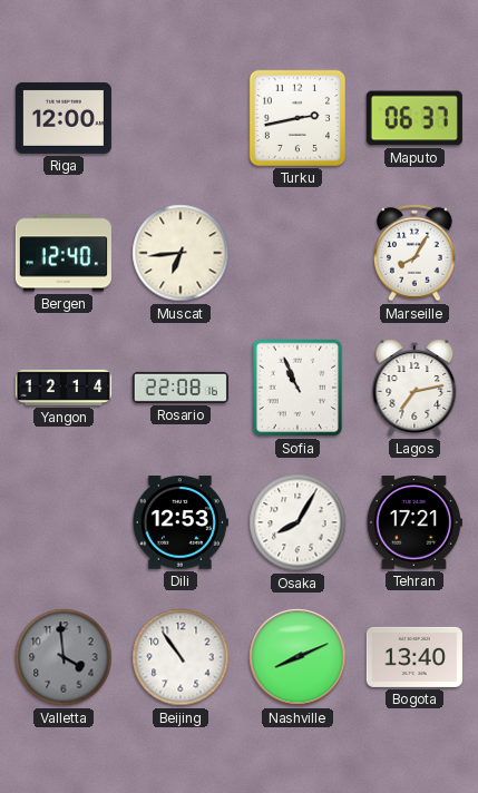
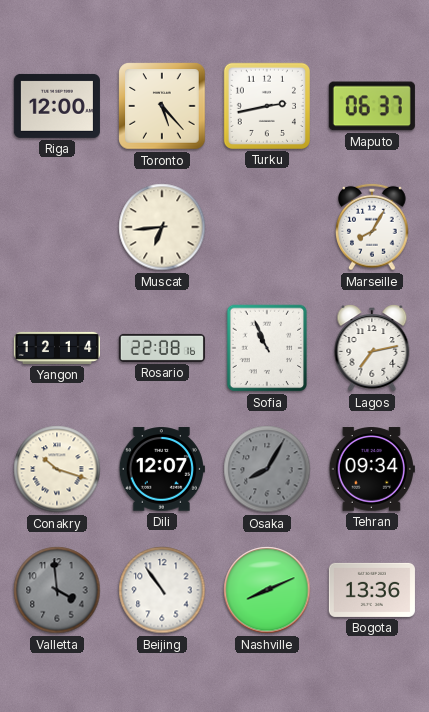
Toronto: none -> 5:23
Bergen: 12:40 -> none
Conakry: none -> 10:18
Dili: 12:53 -> 12:07
Osaka dial: white -> grey
Tehran: 17:21 -> 09:34
Bogota: 13:40 -> 13:36
